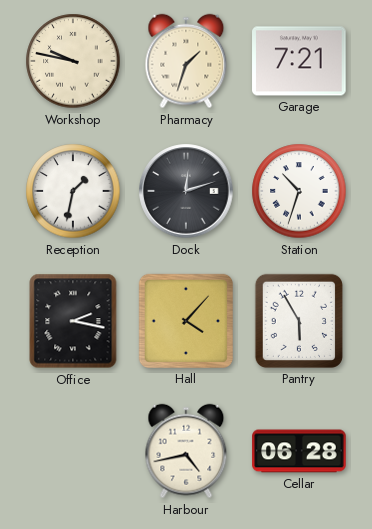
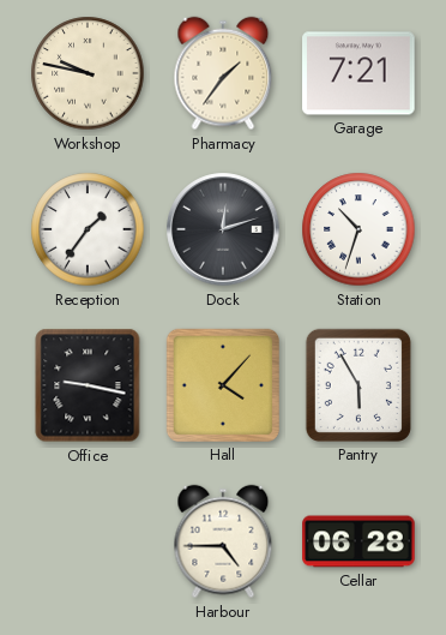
Pharmacy: 1:33 -> 1:36
Reception: 1:32 -> 1:36
Office: 2:17 -> 9:17
Harbour: 4:43 -> 4:45
